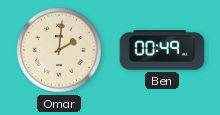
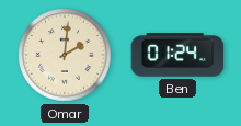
Ben: 00:49 -> 01:24
